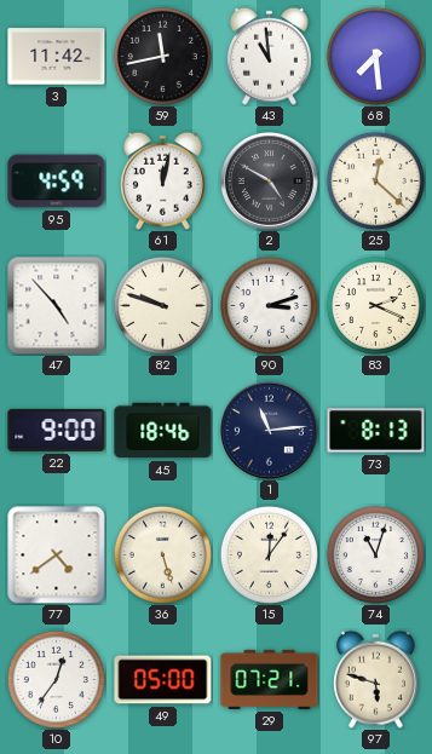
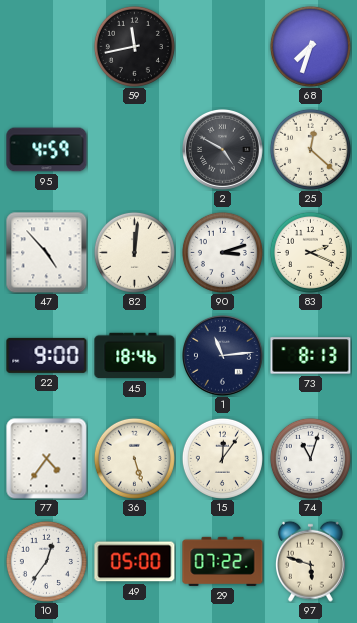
3: 11:42 -> none
43: 10:59 -> none
68: 7:29 -> 7:33
61: 12:02 -> none
82: 9:48 -> 12:01
77: 4:39 -> 4:36
29: 07:21 -> 07:22
